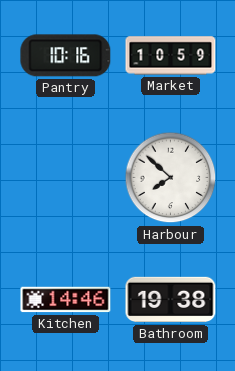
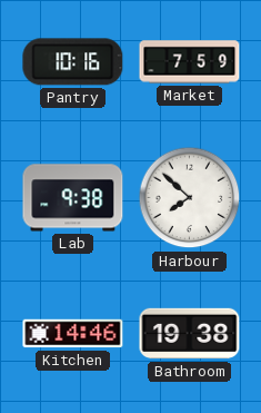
Market: 10:59 -> 7:59
Lab: none -> 9:38
